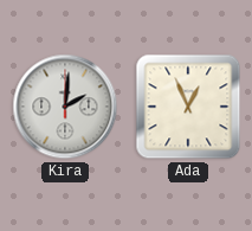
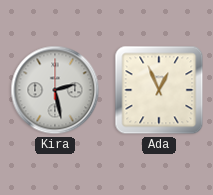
Kira: 2:01 -> 2:28
